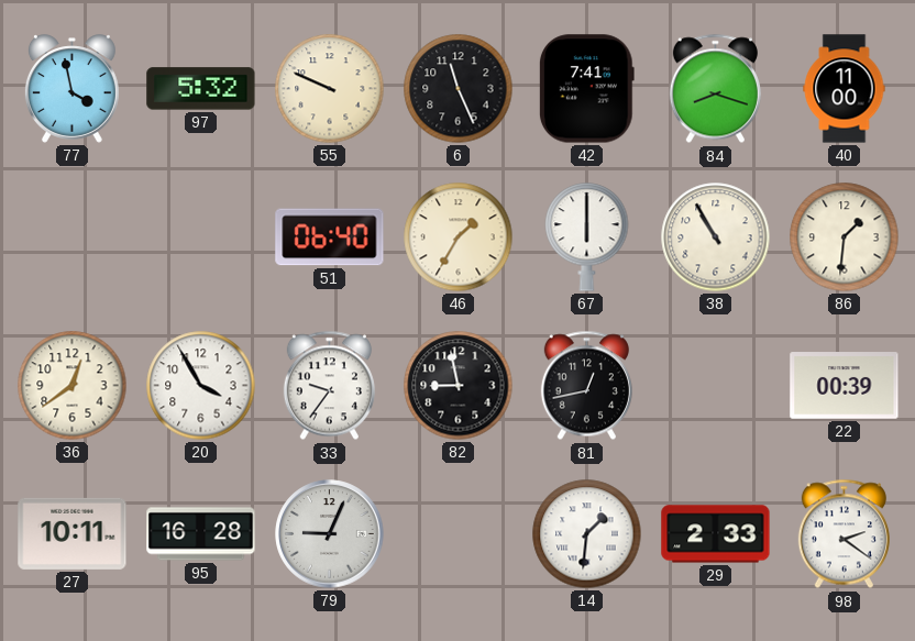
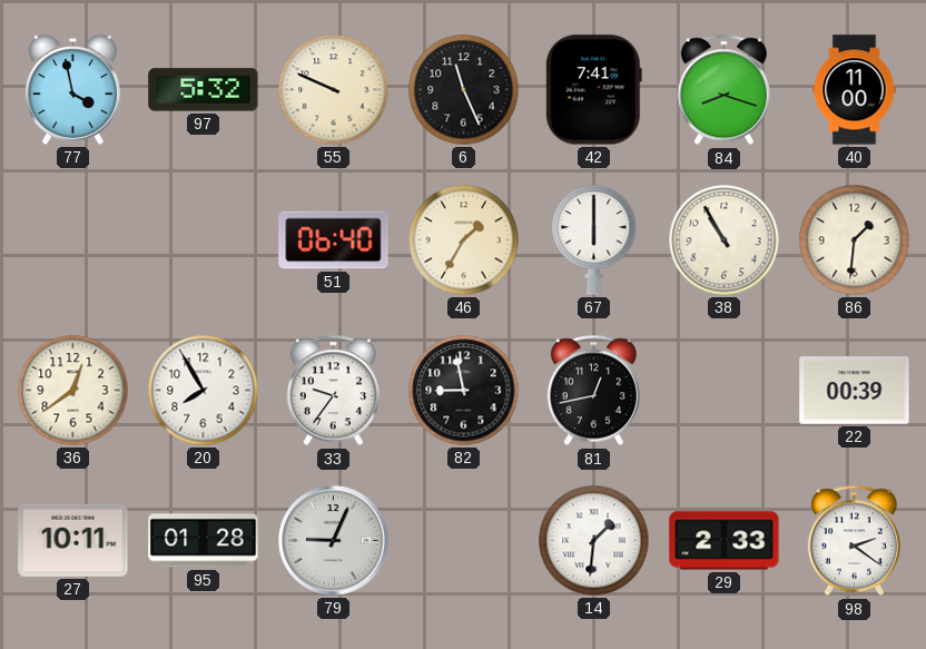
20: 3:55 -> 7:55
95: 16:28 -> 01:28
